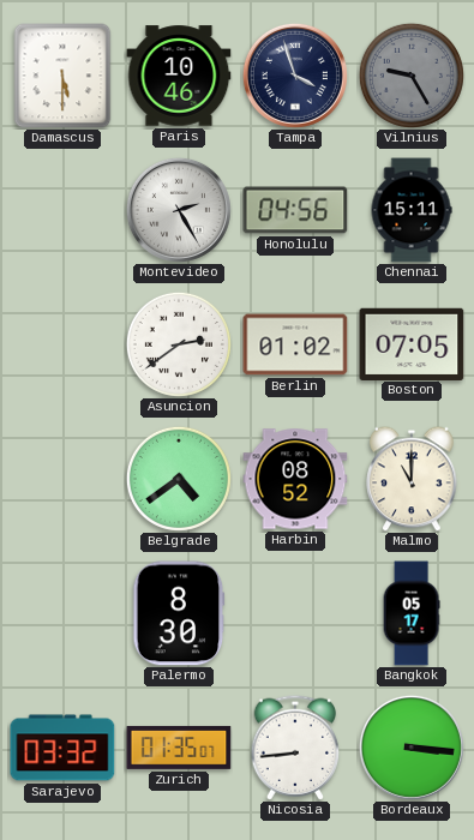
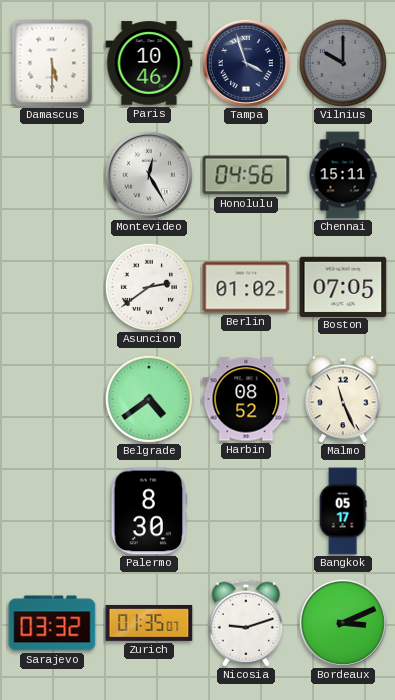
Vilnius: 9:25 -> 10:00
Montevideo: 2:25 -> 12:25
Malmo: 11:00 -> 11:26
Nicosia: 8:44 -> 9:12
Bordeaux: 3:16 -> 3:11
